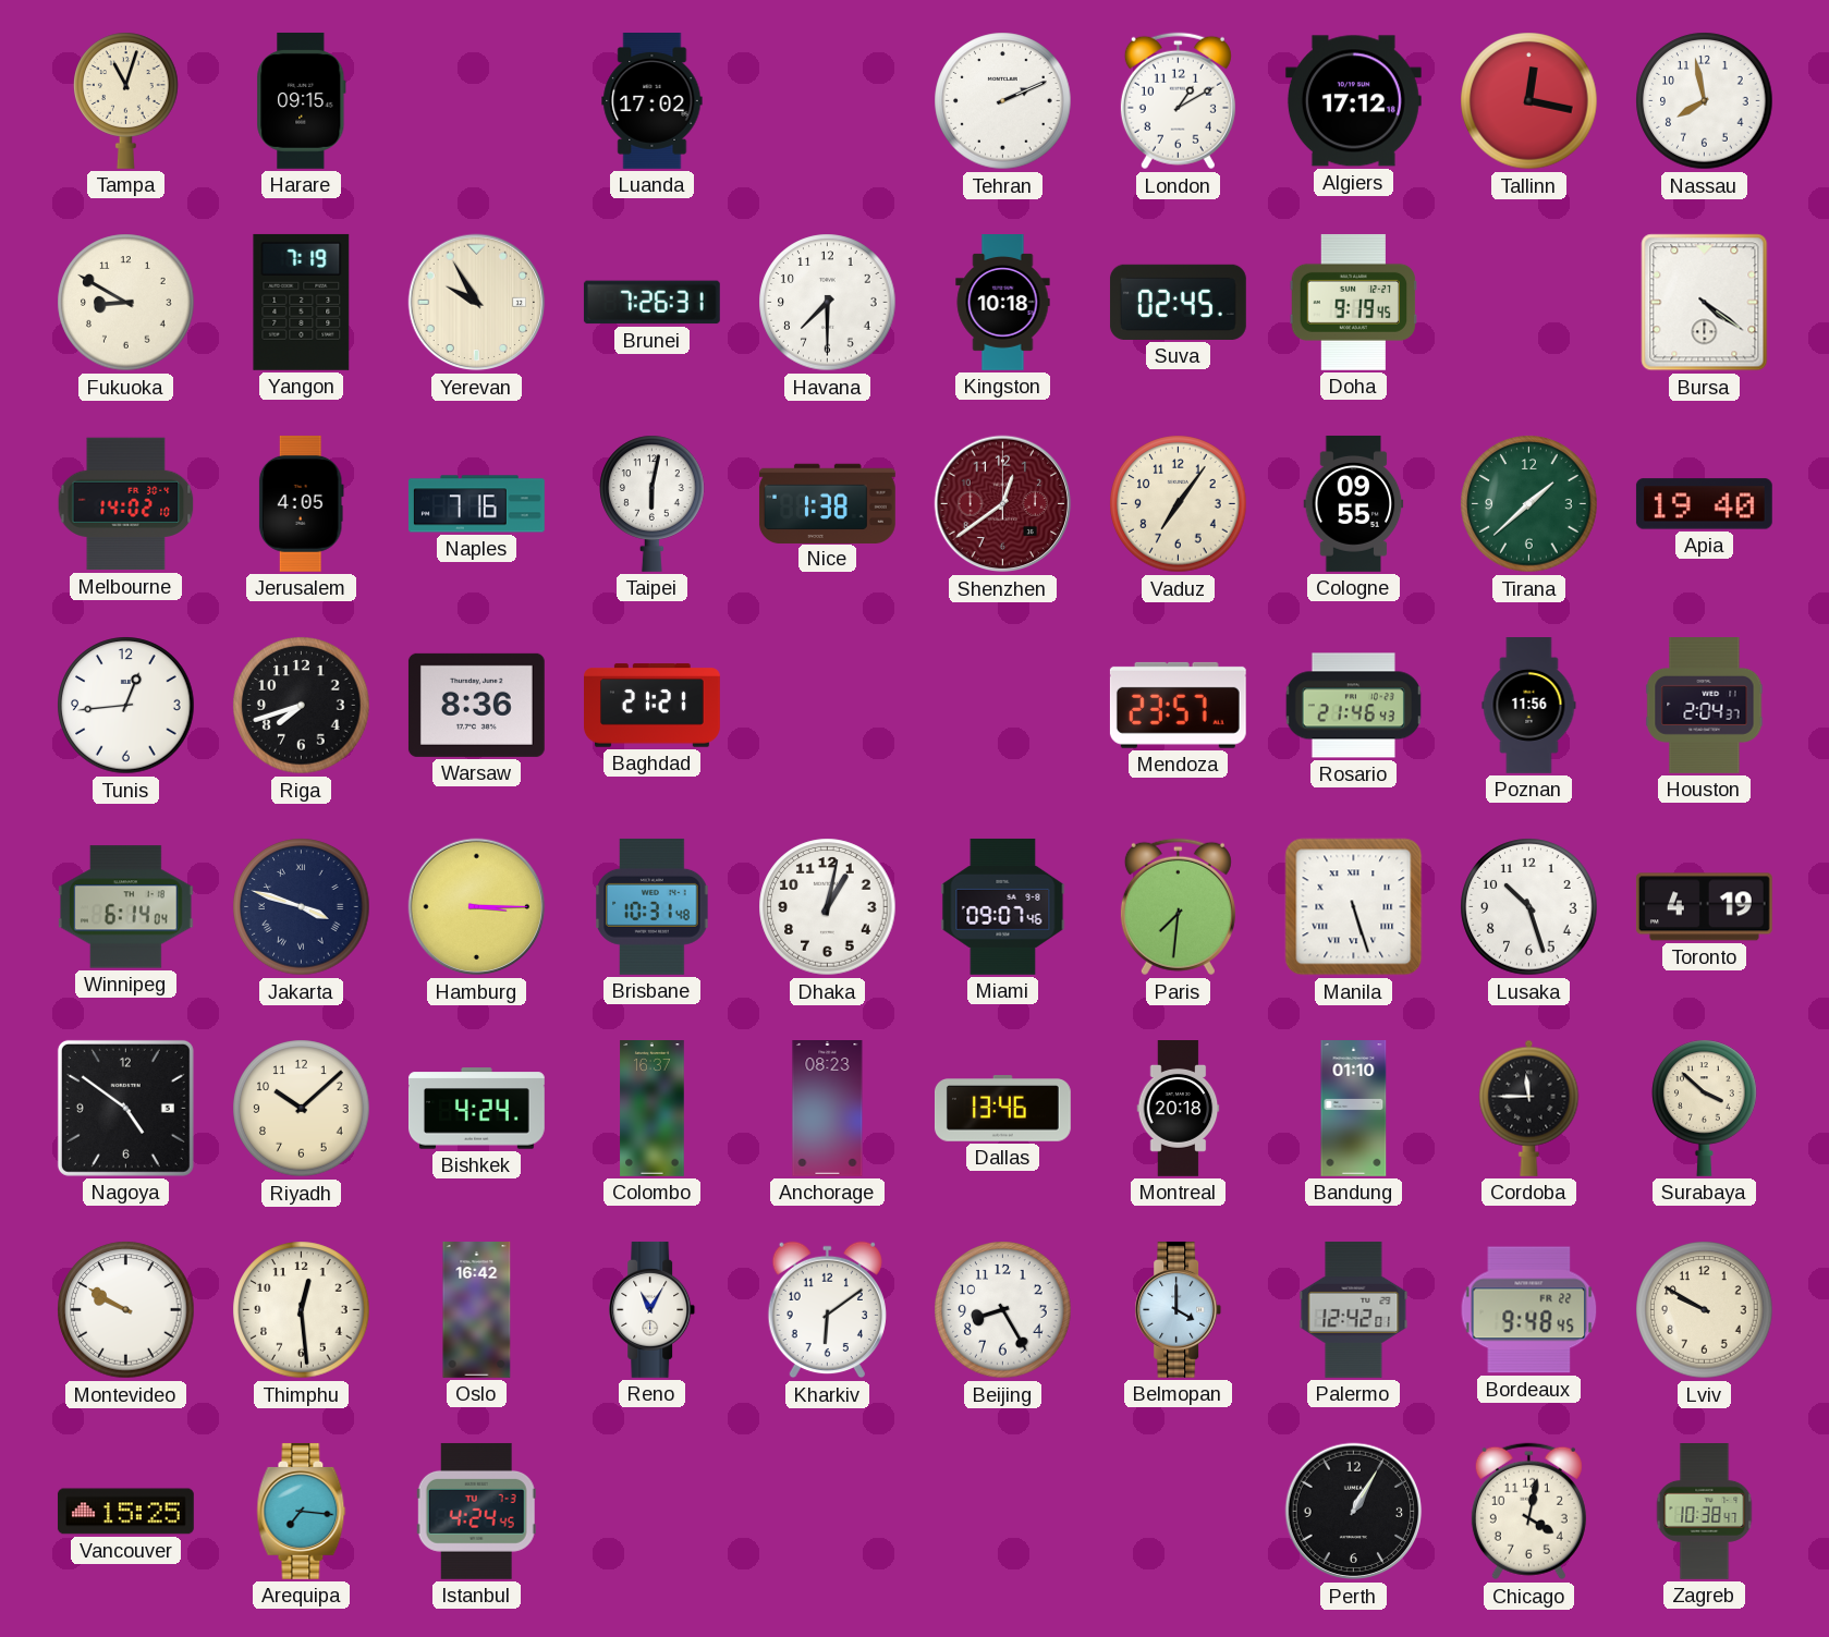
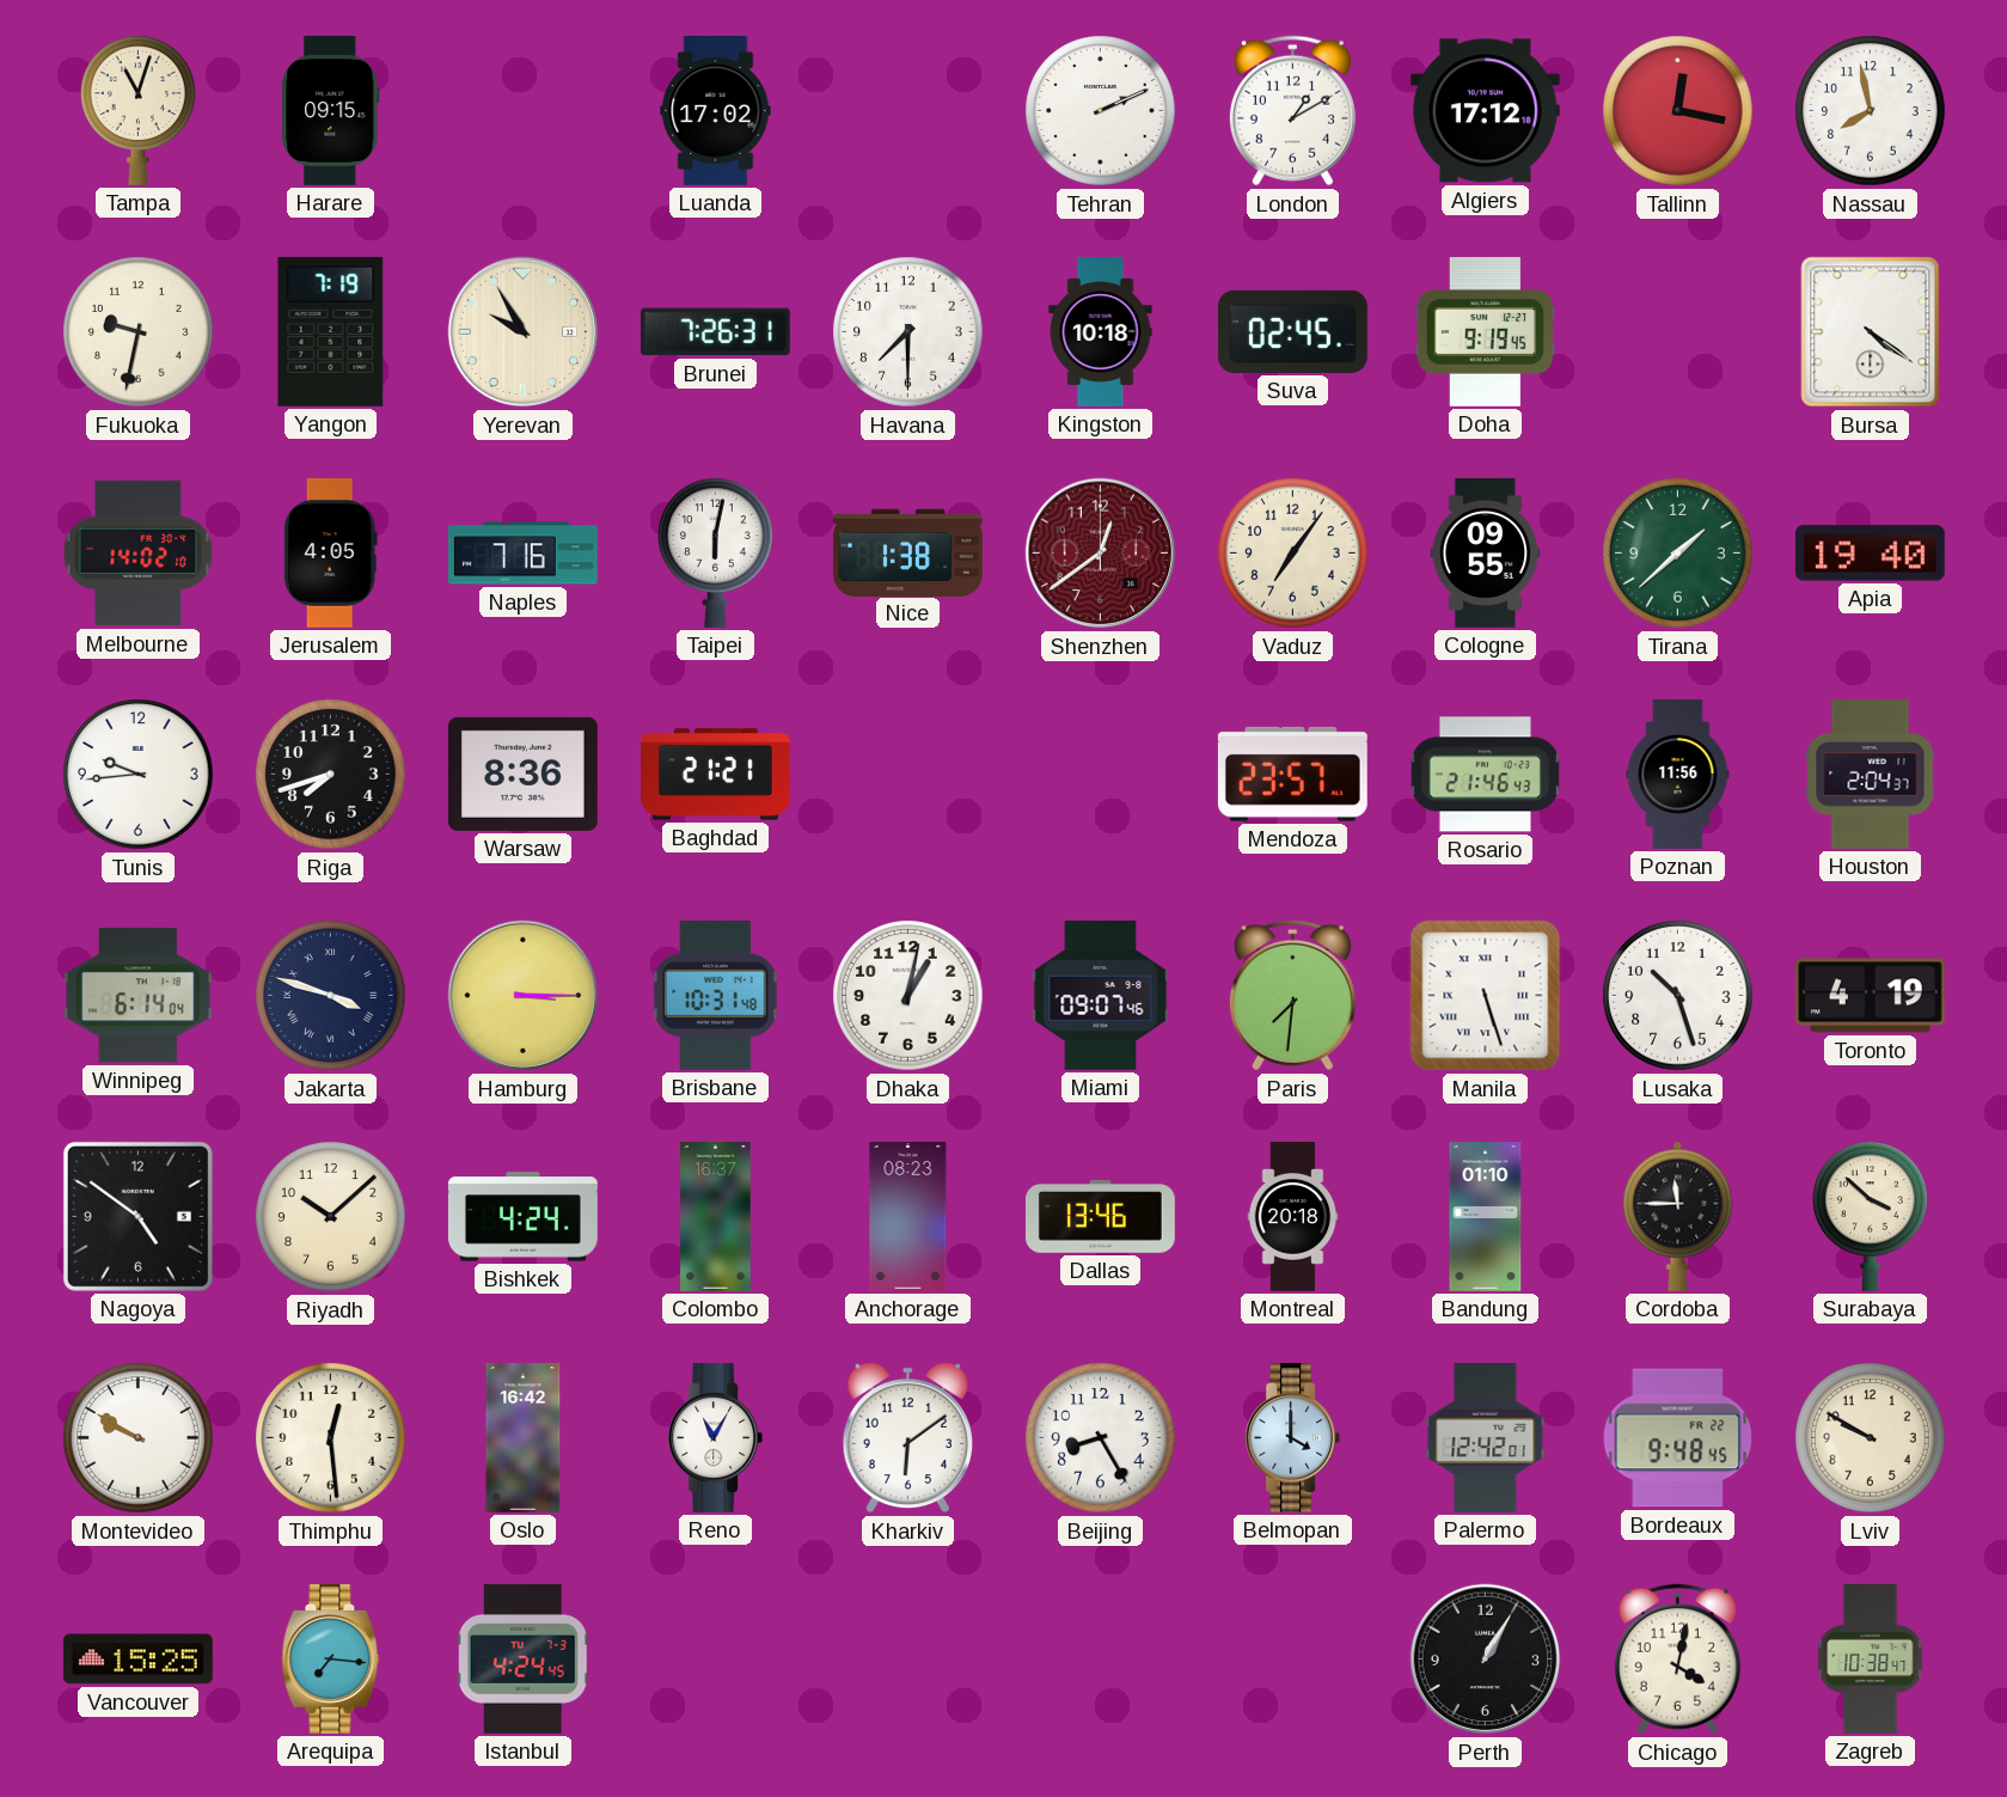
Fukuoka: 8:50 -> 9:32
Tunis: 12:44 -> 9:44
